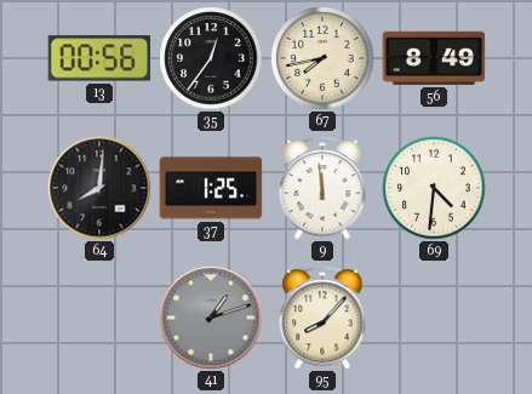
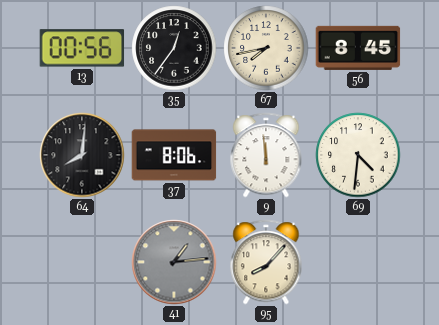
56: 8:49 -> 8:45
37: 1:25 -> 8:06
41: 1:12 -> 1:14
